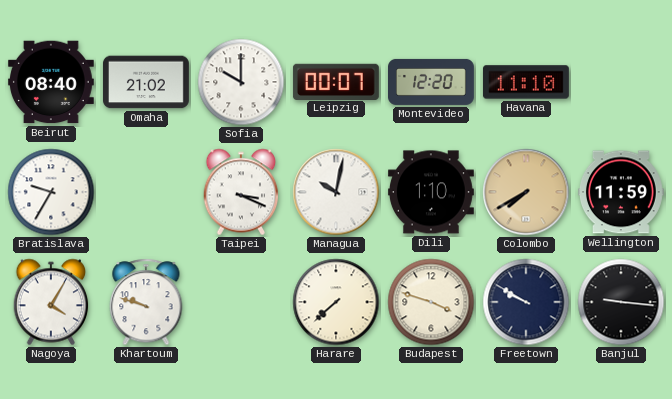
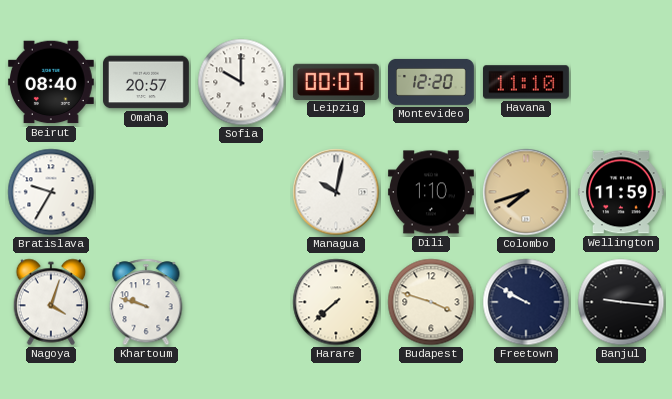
Omaha: 21:02 -> 20:57
Taipei: 3:19 -> none
Colombo: 7:40 -> 7:42
Nagoya: 4:05 -> 4:03
